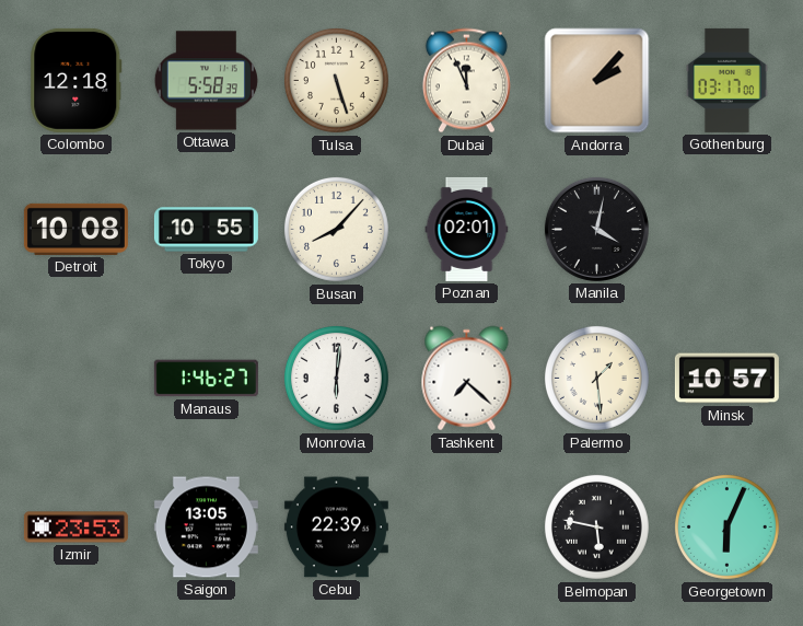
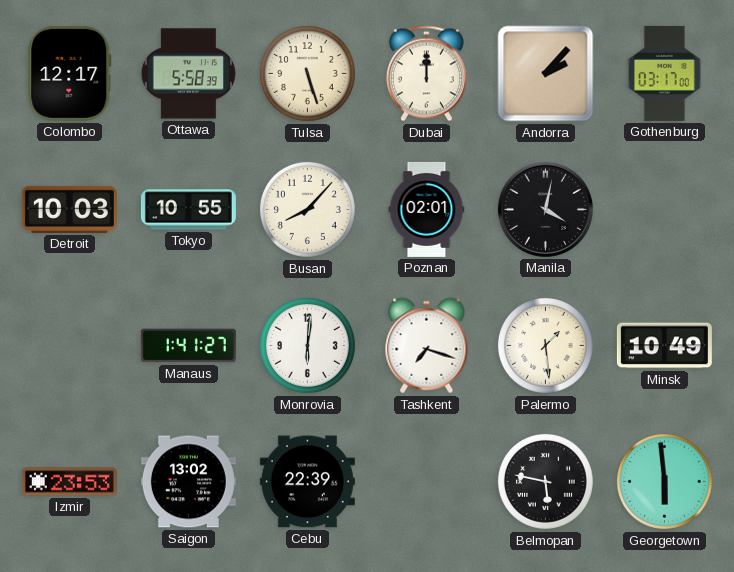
Colombo: 12:18 -> 12:17
Dubai: 11:56 -> 12:00
Detroit: 10:08 -> 10:03
Manaus: 1:46 -> 1:41
Tashkent: 7:22 -> 7:18
Minsk: 10:57 -> 10:49
Saigon: 13:05 -> 13:02
Georgetown: 6:04 -> 5:59
